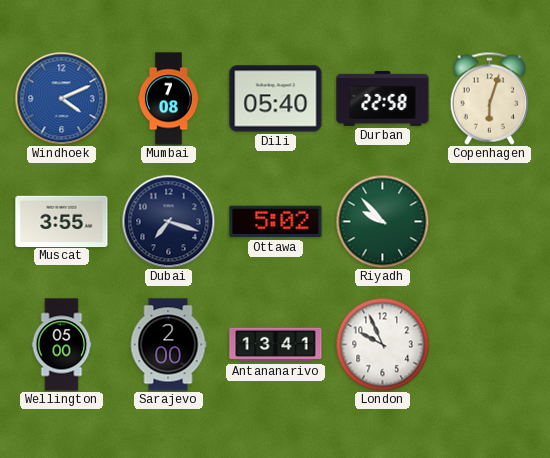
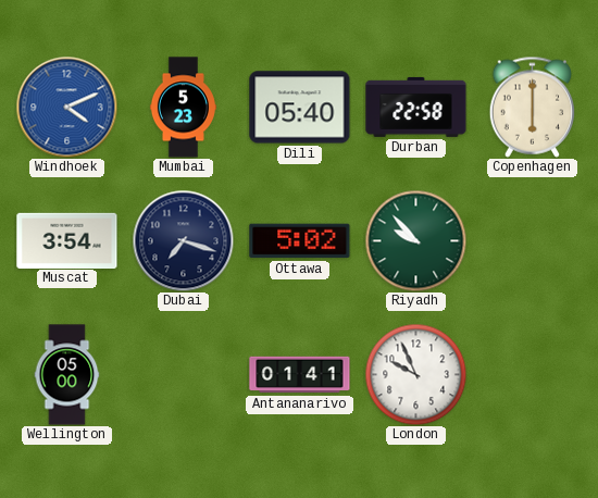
Mumbai: 7:08 -> 5:23
Copenhagen: 6:03 -> 6:00
Muscat: 3:55 -> 3:54
Sarajevo: 2:00 -> none
Antananarivo: 13:41 -> 01:41
